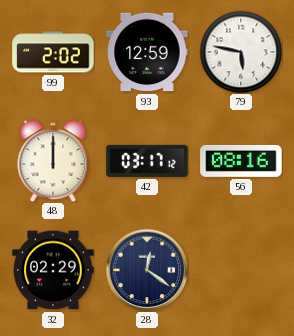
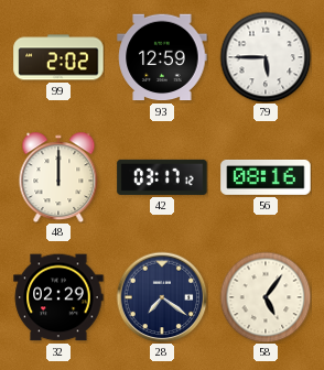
79: 5:47 -> 5:45
28: 12:21 -> 7:21
58: none -> 5:06
